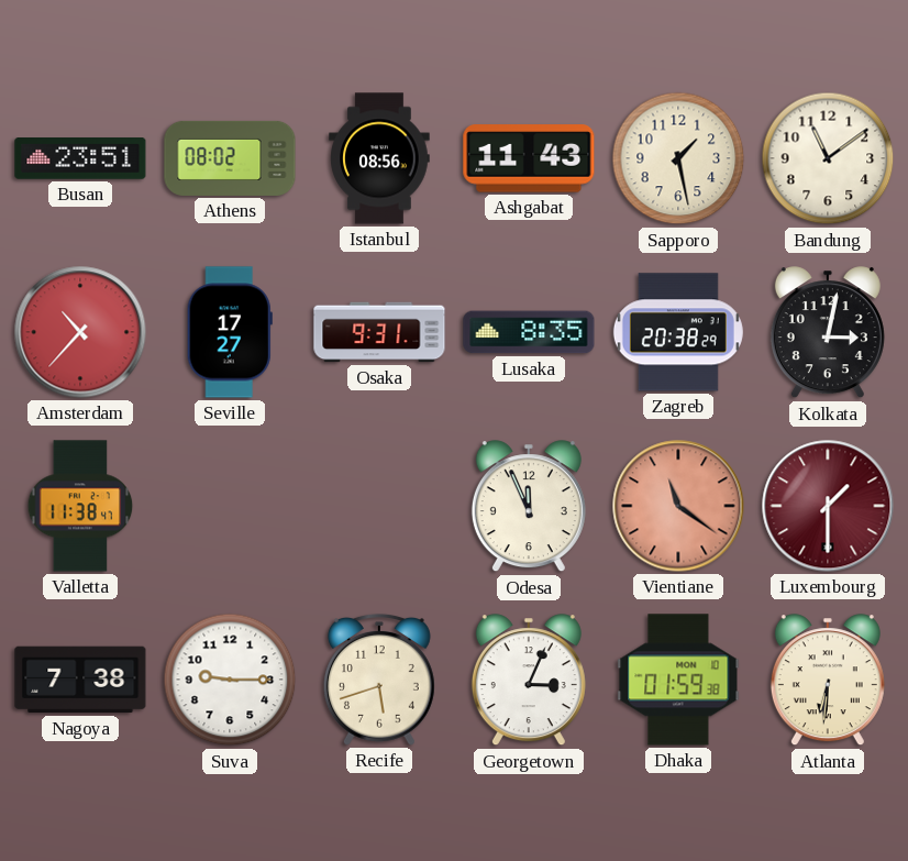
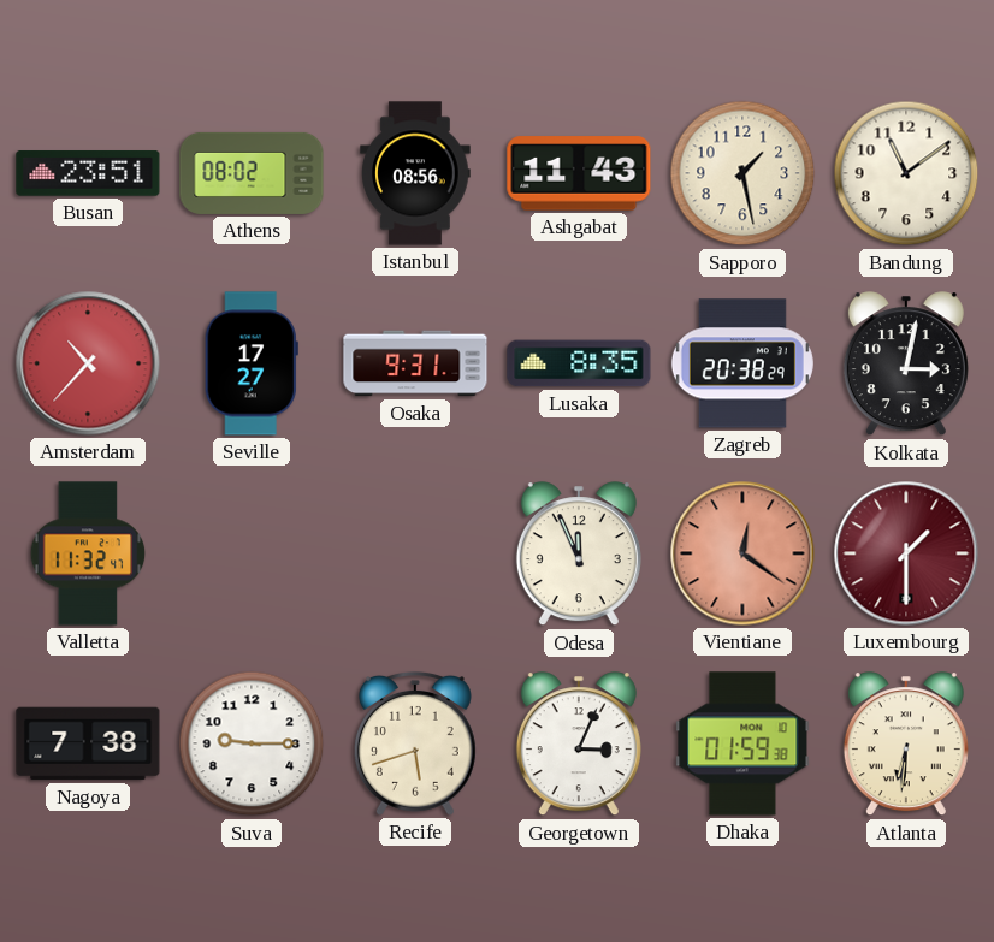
Valletta: 11:38 -> 11:32
Vientiane: 11:21 -> 12:21
